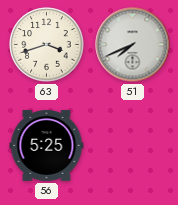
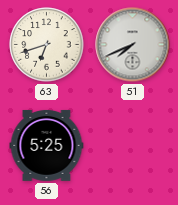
63: 3:42 -> 6:42
